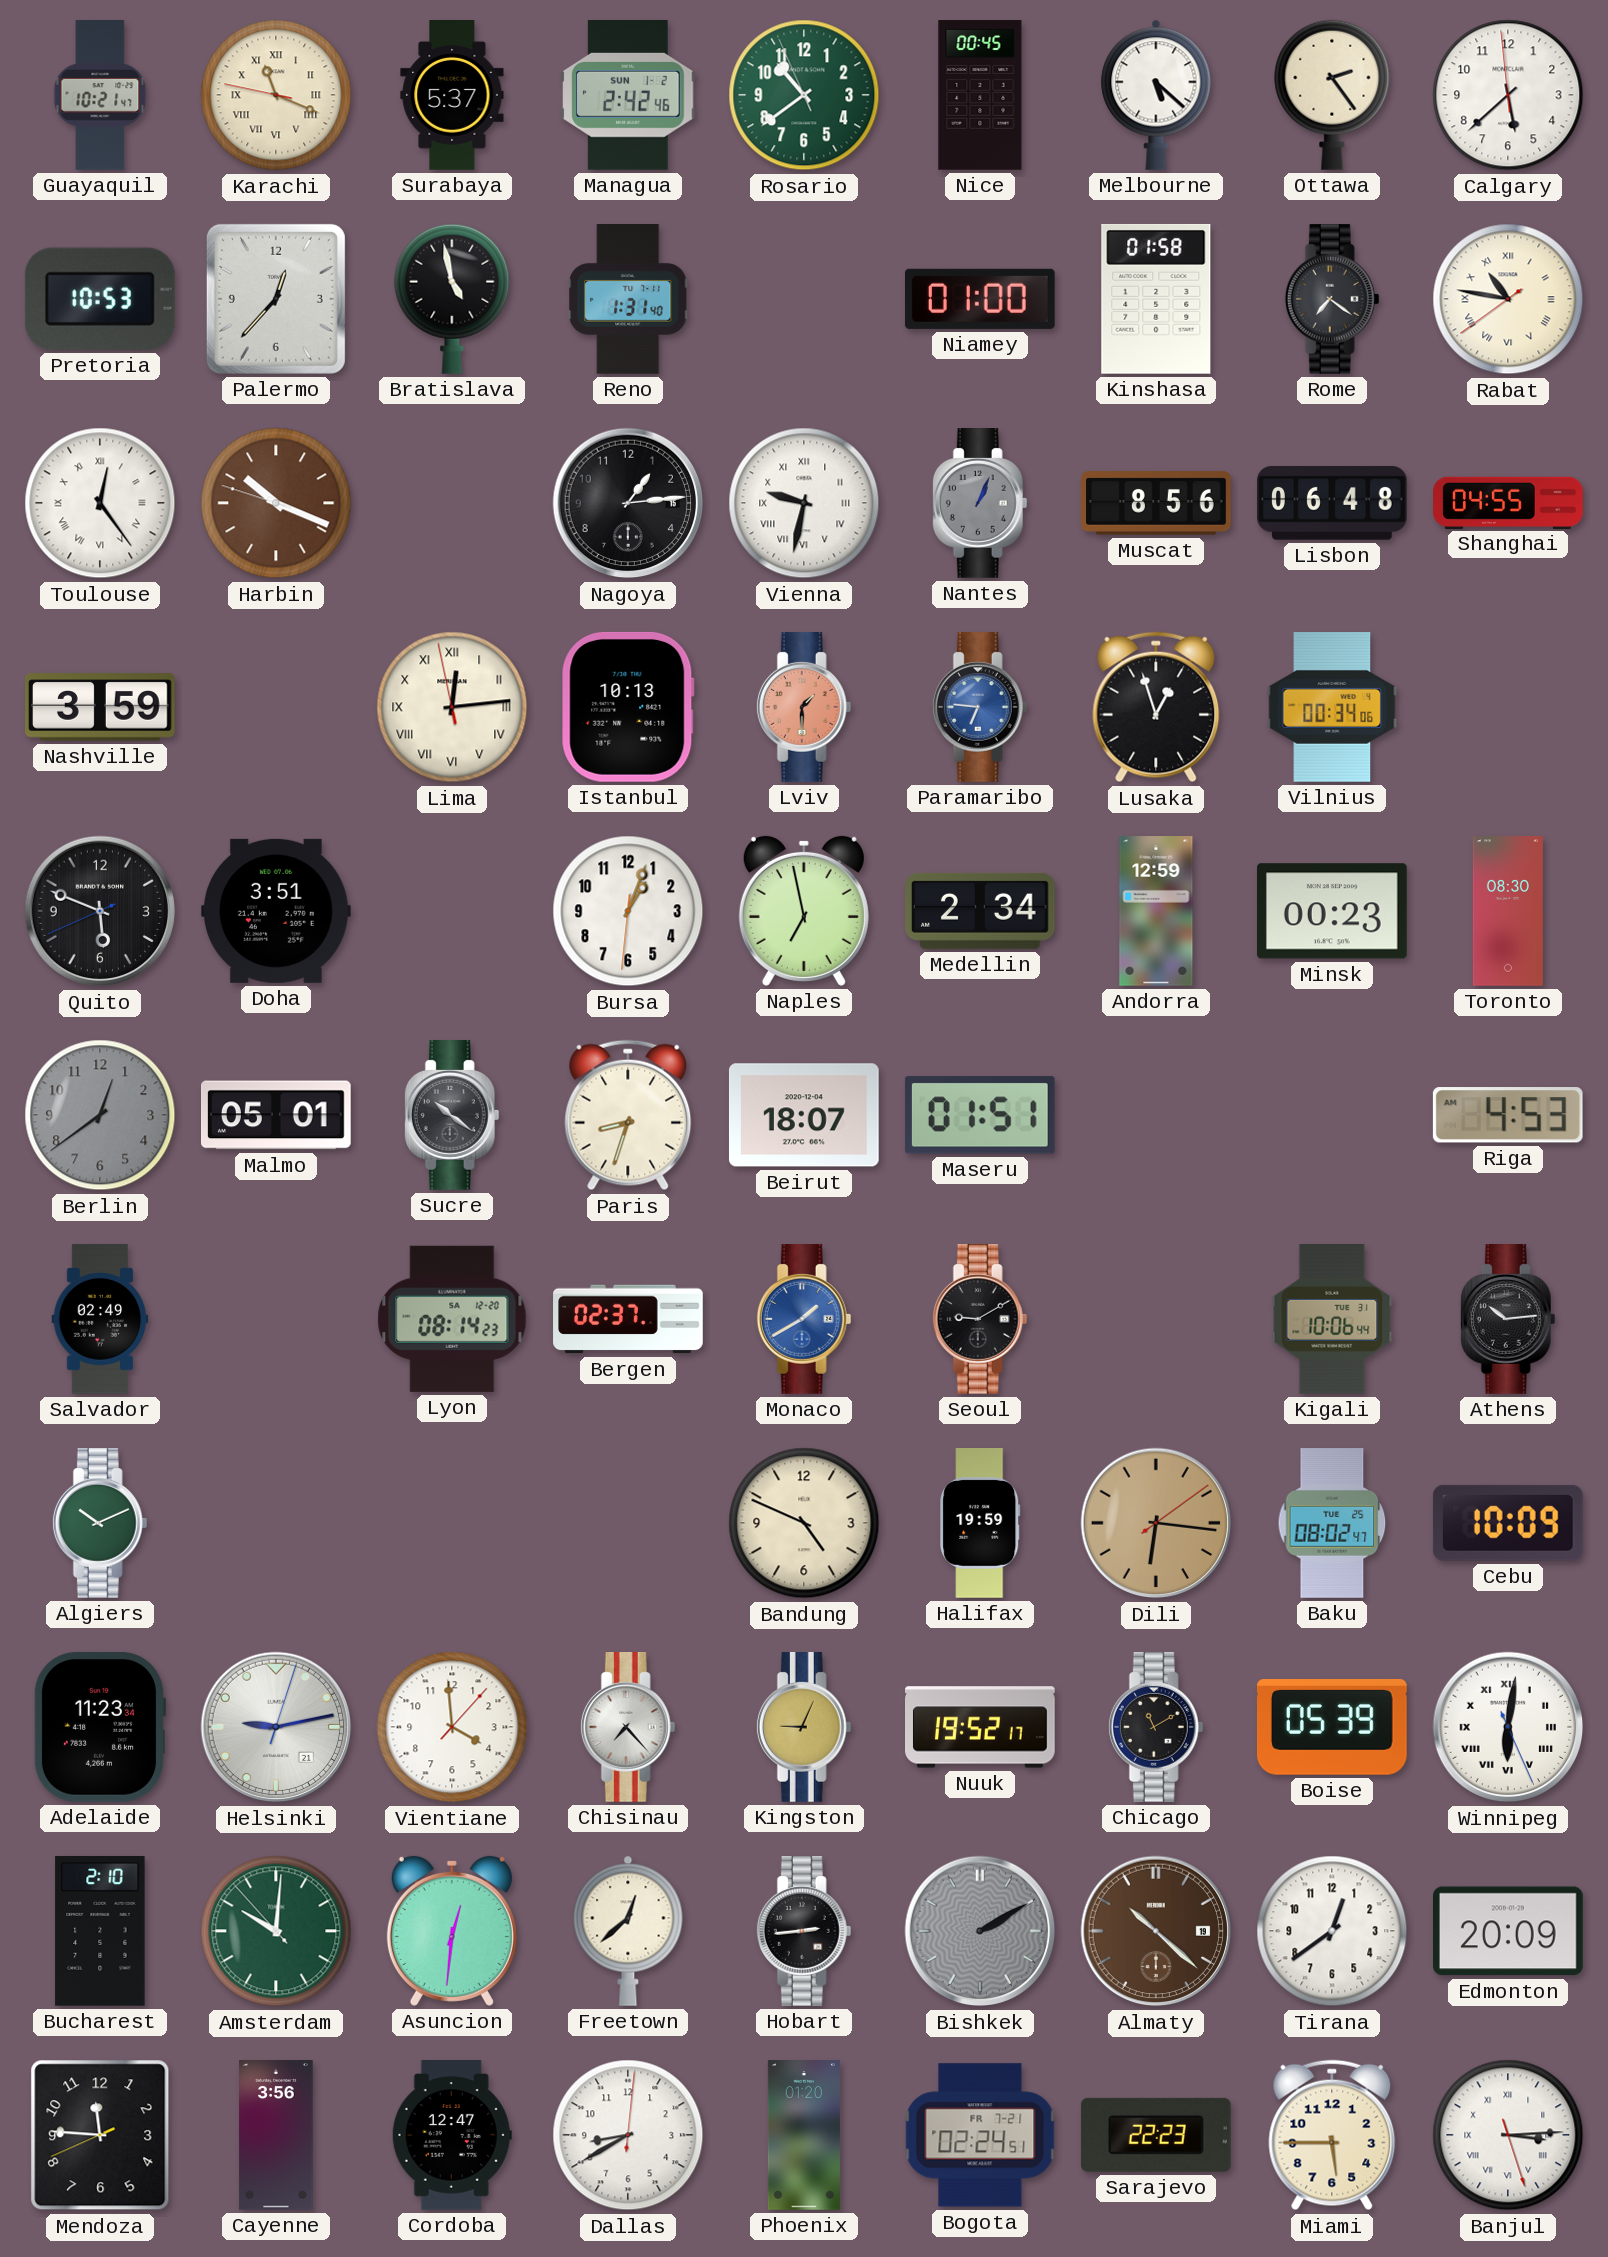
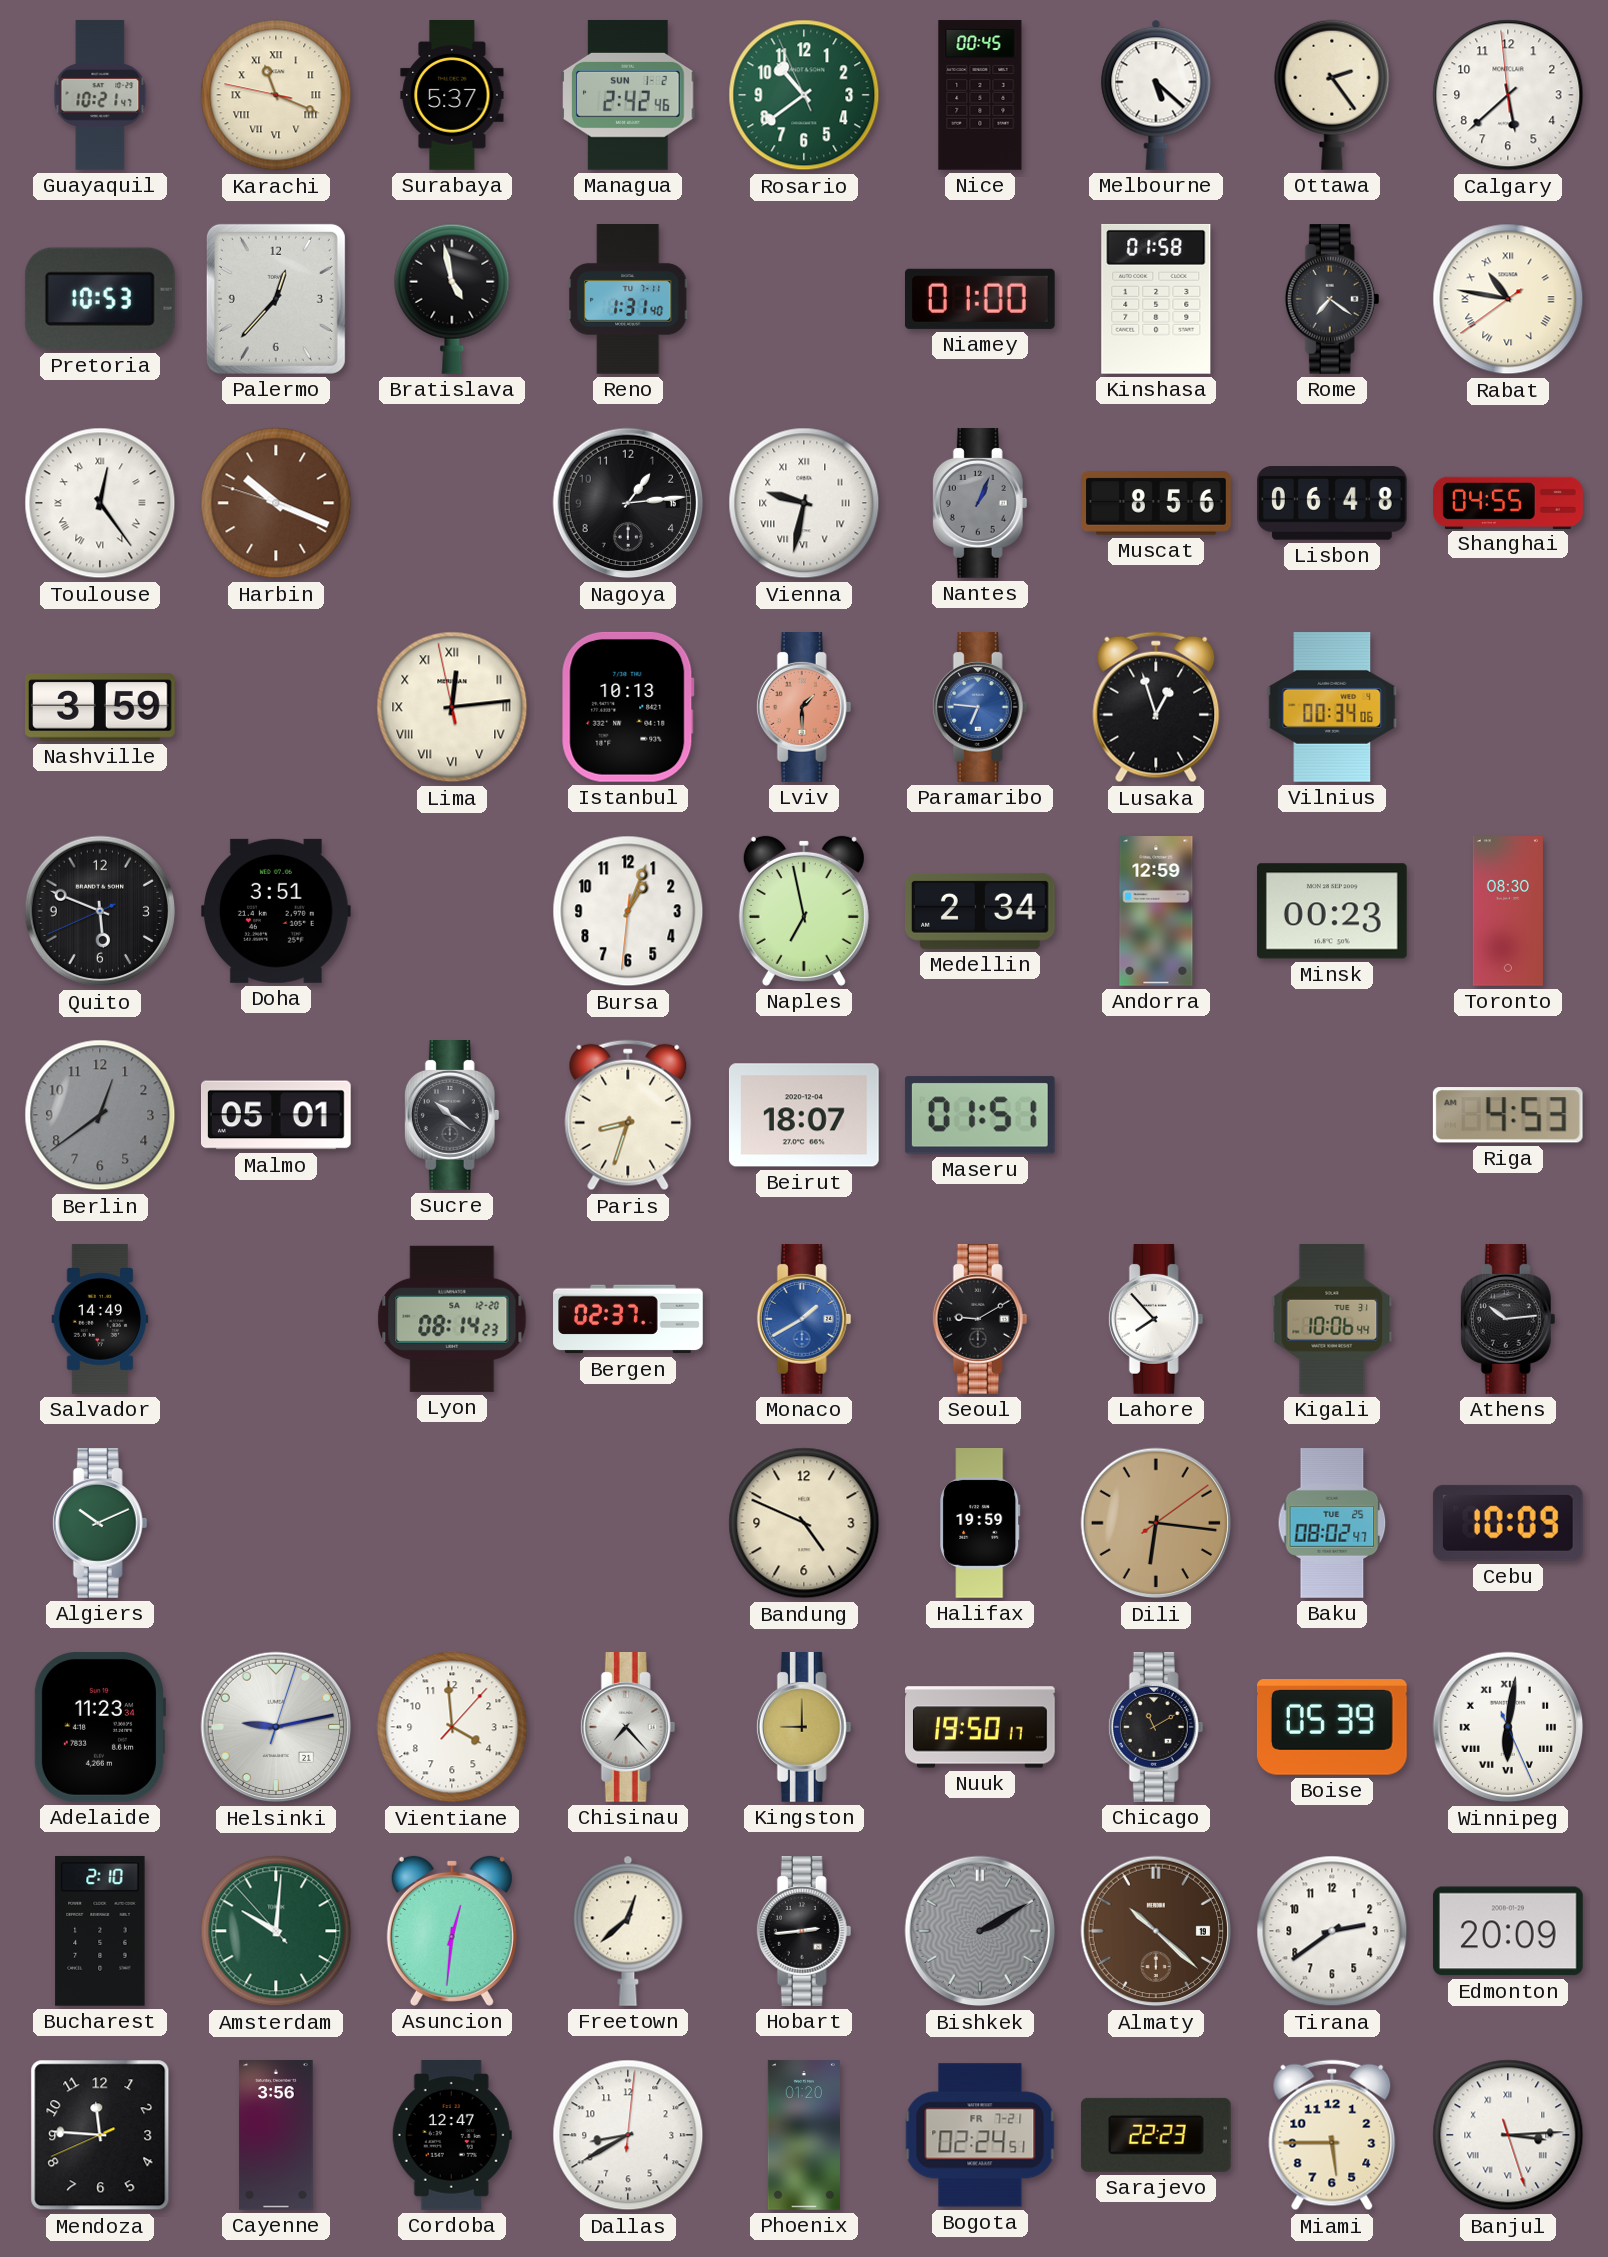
Salvador: 02:49 -> 14:49
Lahore: none -> 7:53
Kingston: 9:04 -> 9:00
Nuuk: 19:52 -> 19:50
Tirana: 12:39 -> 2:39
